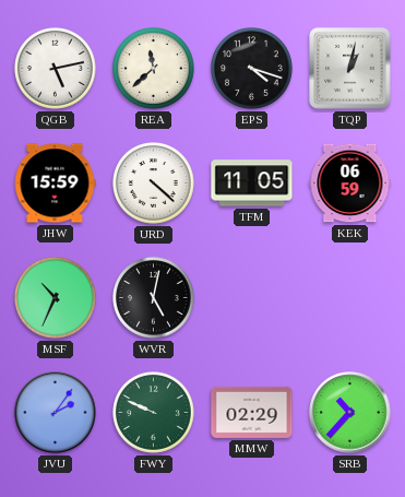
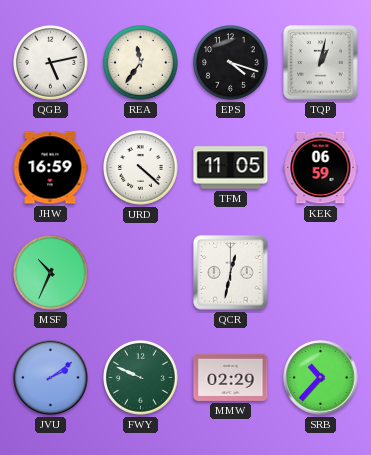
REA: 11:38 -> 11:36
JHW: 15:59 -> 16:59
WVR: 5:02 -> none
QCR: none -> 12:32
JVU: 2:06 -> 2:09
